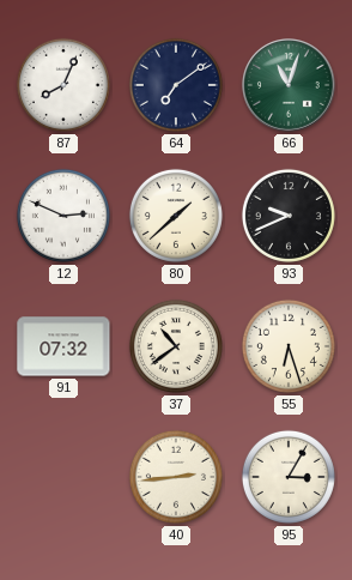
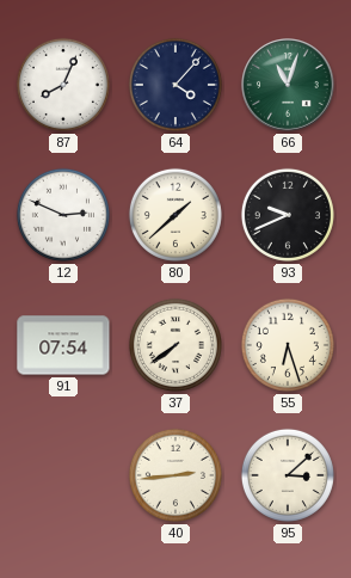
64: 7:09 -> 4:07
91: 07:32 -> 07:54
37: 10:39 -> 7:39
95: 3:05 -> 3:08
